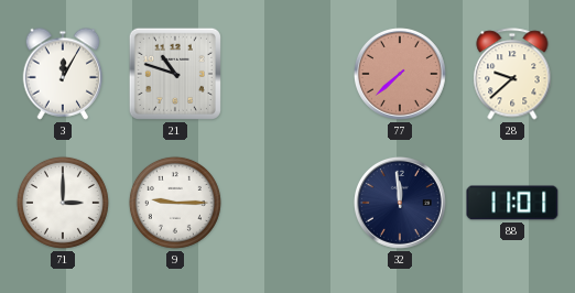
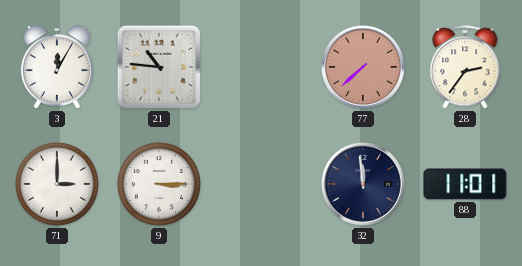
21: 10:48 -> 10:46
28: 9:38 -> 2:36
9: 9:15 -> 3:15
